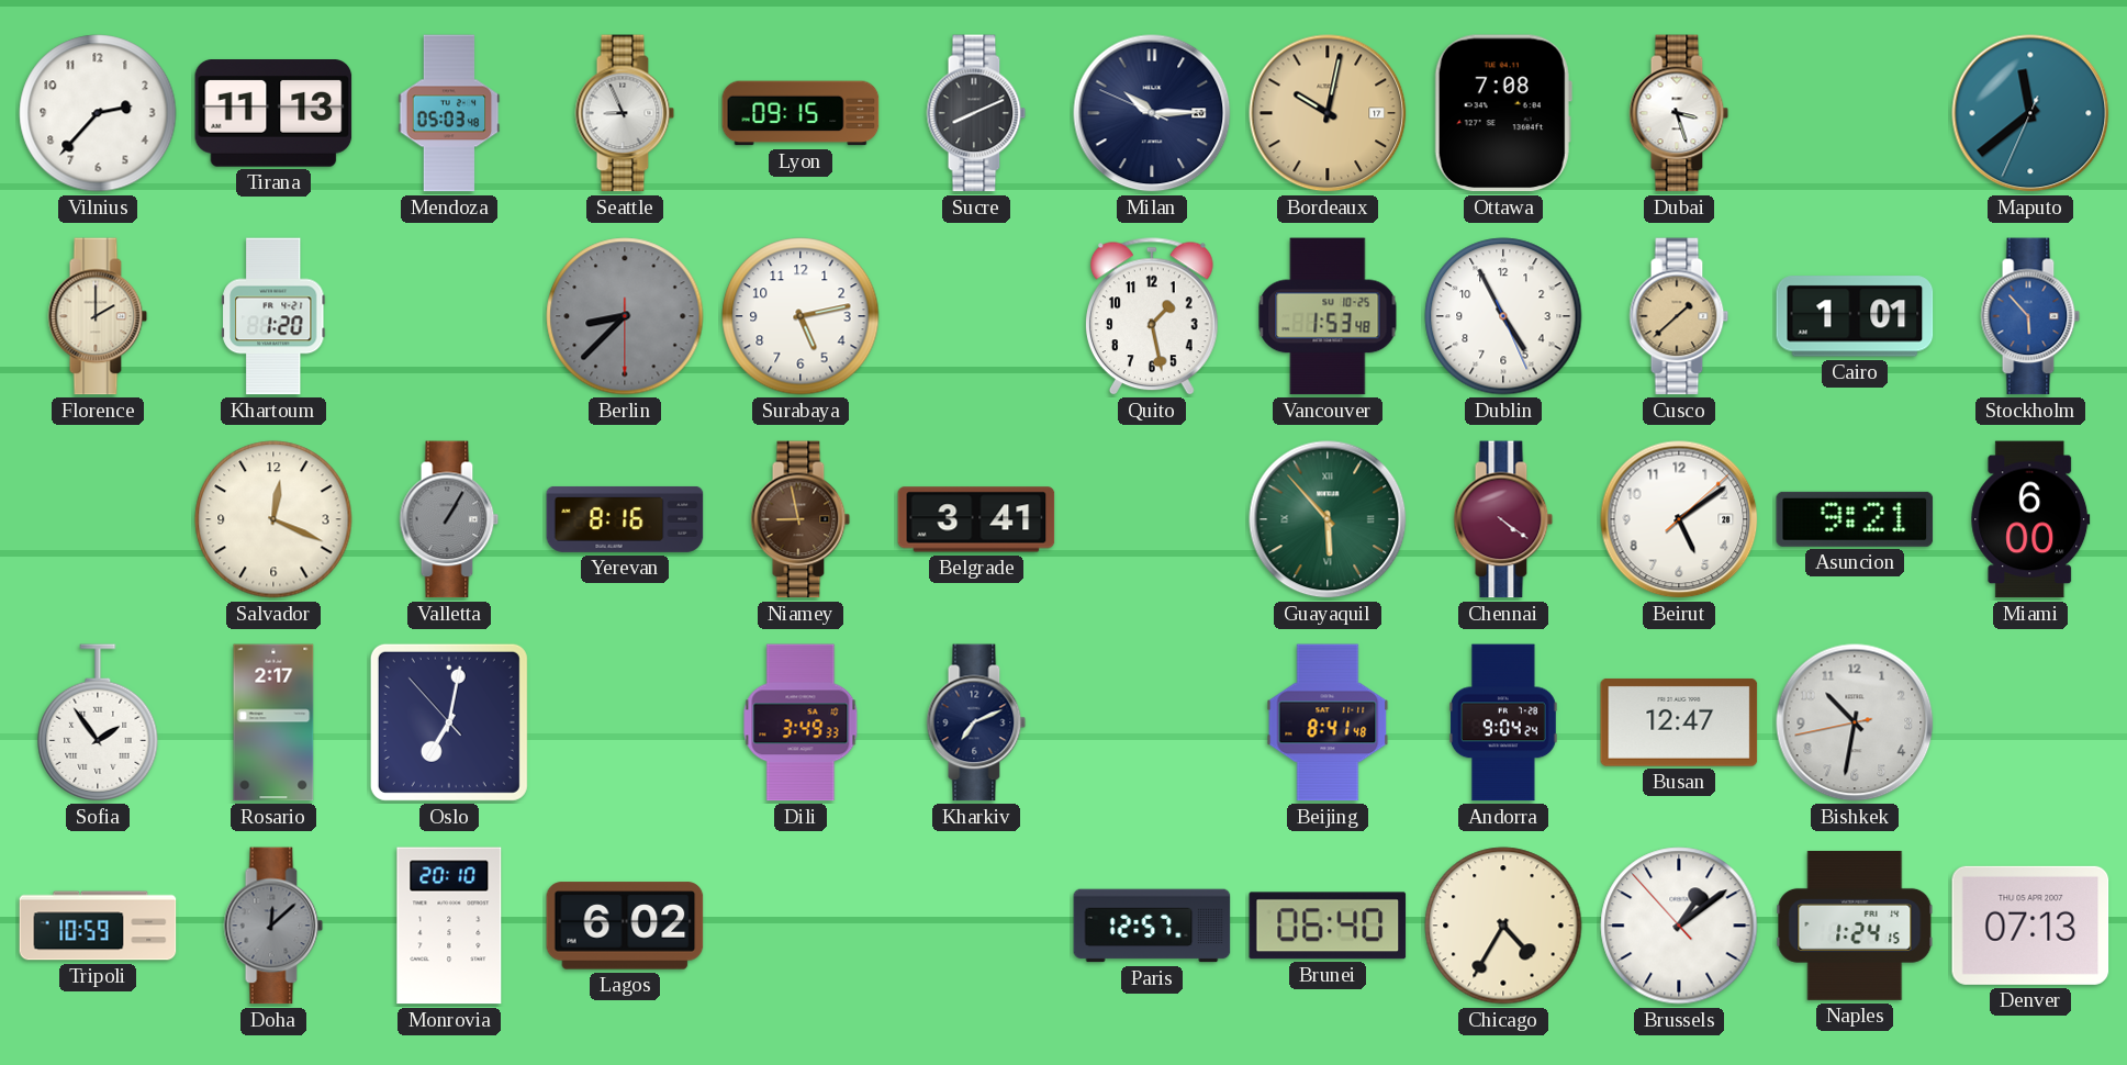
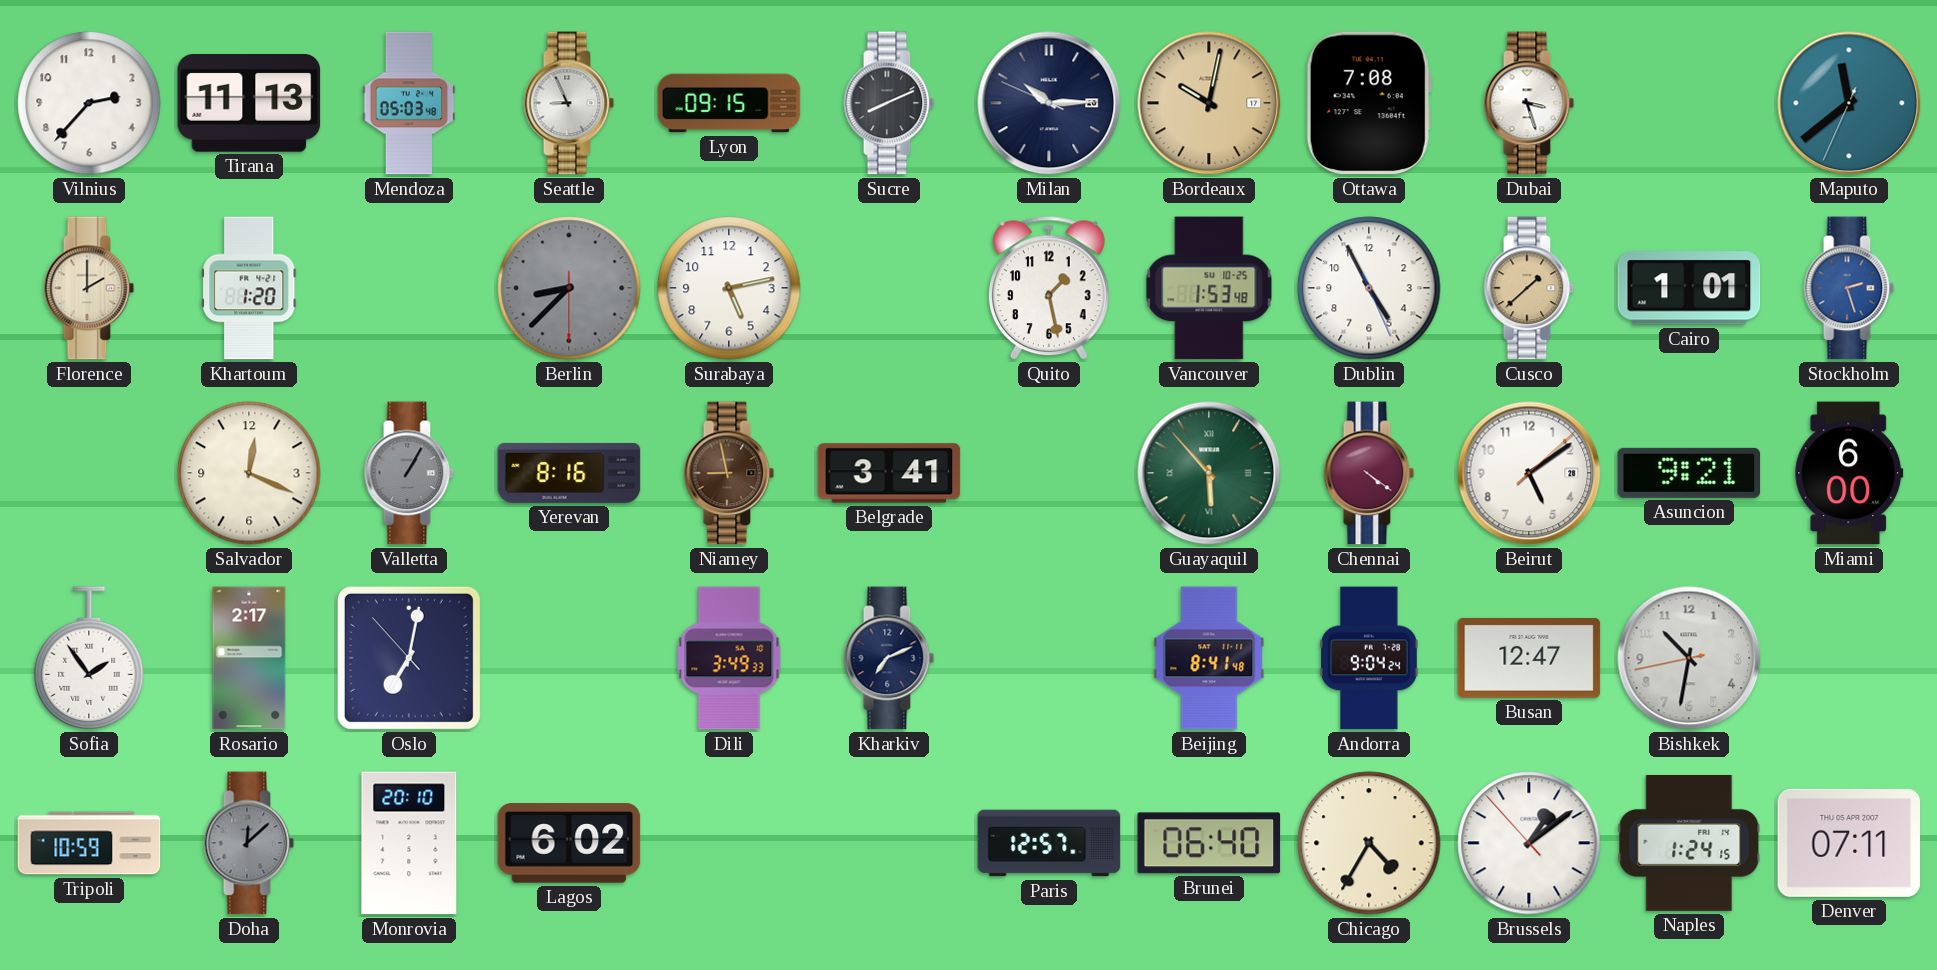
Stockholm: 5:53 -> 2:27
Denver: 07:13 -> 07:11
